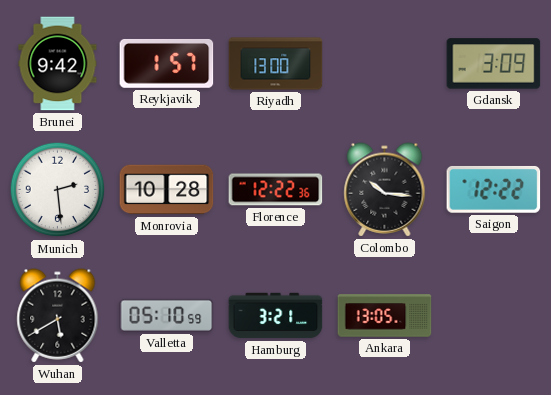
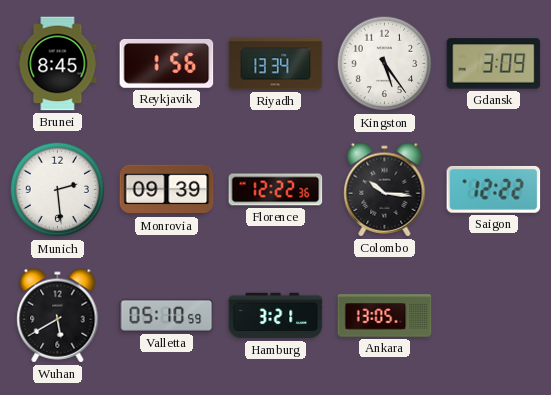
Brunei: 9:42 -> 8:45
Reykjavik: 1:57 -> 1:56
Riyadh: 13:00 -> 13:34
Kingston: none -> 5:24
Monrovia: 10:28 -> 09:39
